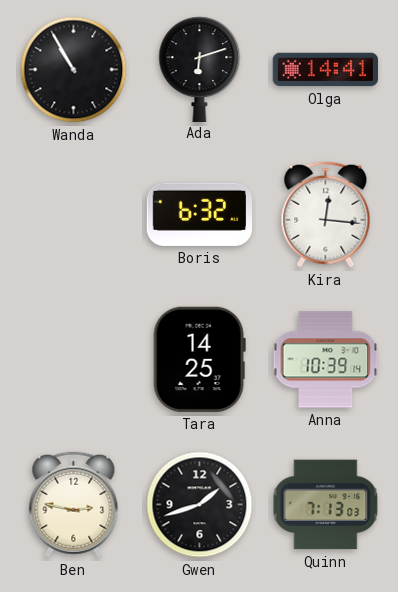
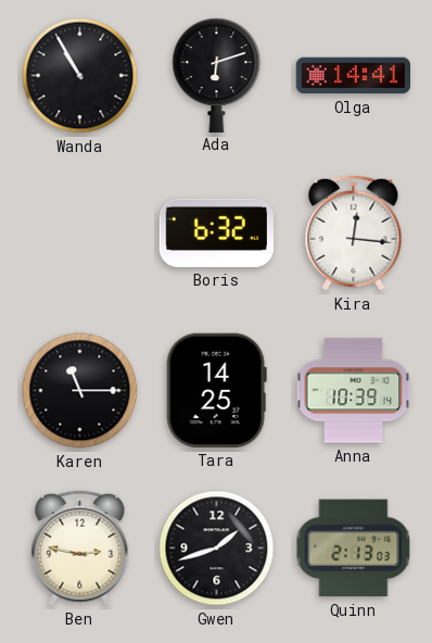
Karen: none -> 11:15
Quinn: 7:13 -> 2:13
